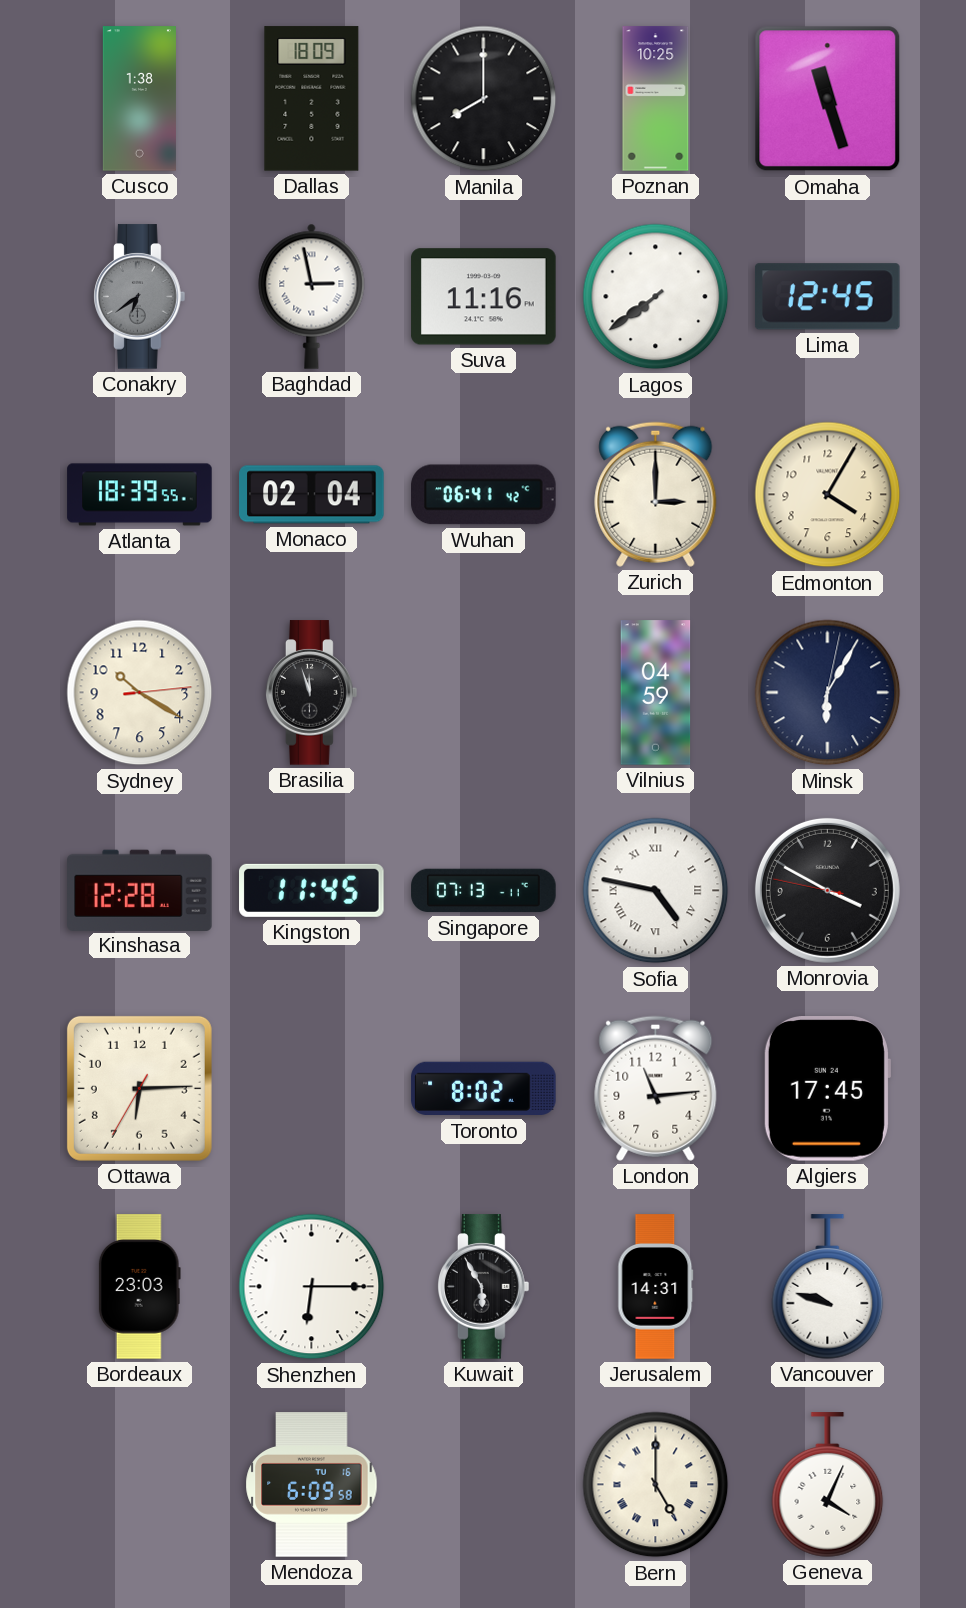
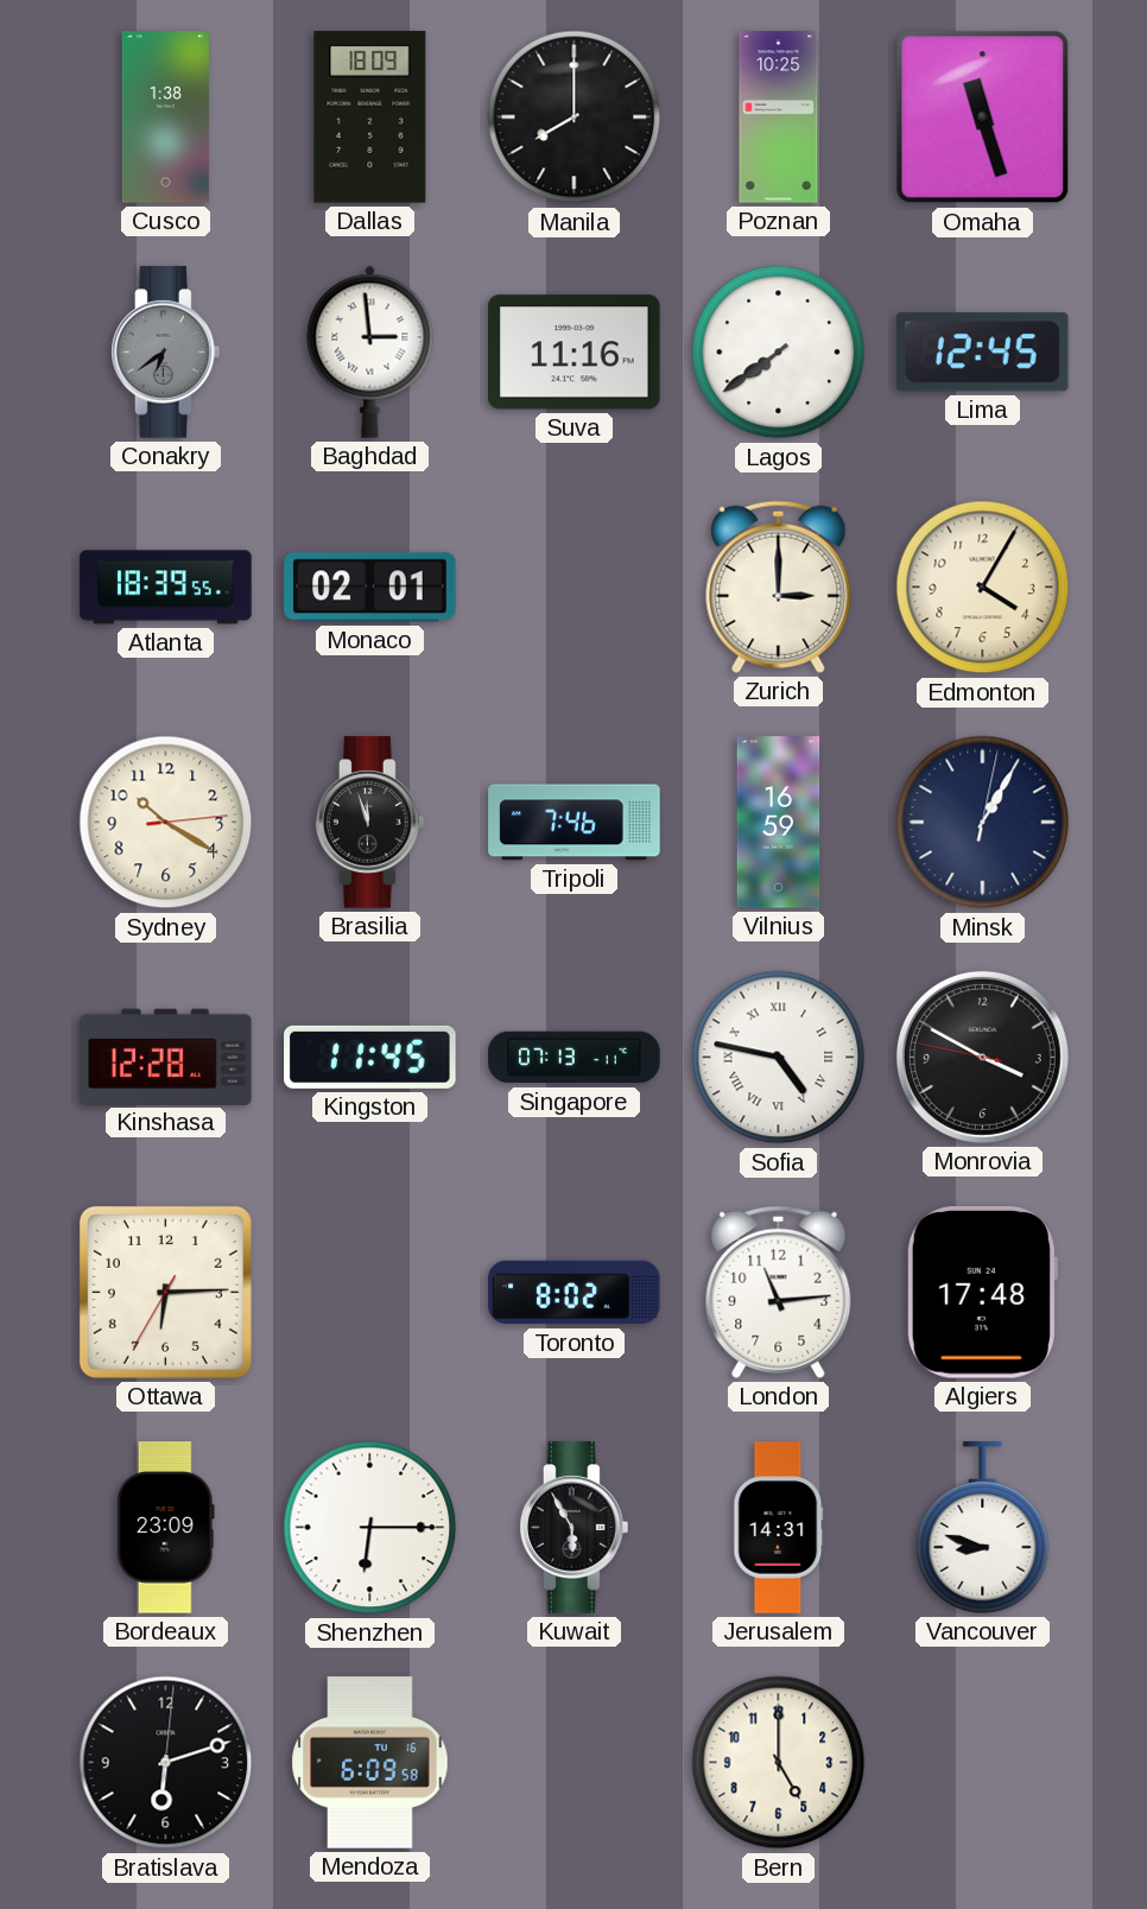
Baghdad: 2:58 -> 2:59
Monaco: 02:04 -> 02:01
Wuhan: 06:41 -> none
Tripoli: none -> 7:46
Vilnius: 04:59 -> 16:59
Minsk: 6:05 -> 1:05
Algiers: 17:45 -> 17:48
Bordeaux: 23:03 -> 23:09
Vancouver: 9:48 -> 8:48
Bratislava: none -> 6:12
Bern numerals: Roman -> Arabic
Geneva: 4:04 -> none
